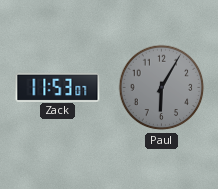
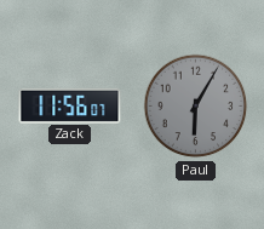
Zack: 11:53 -> 11:56
